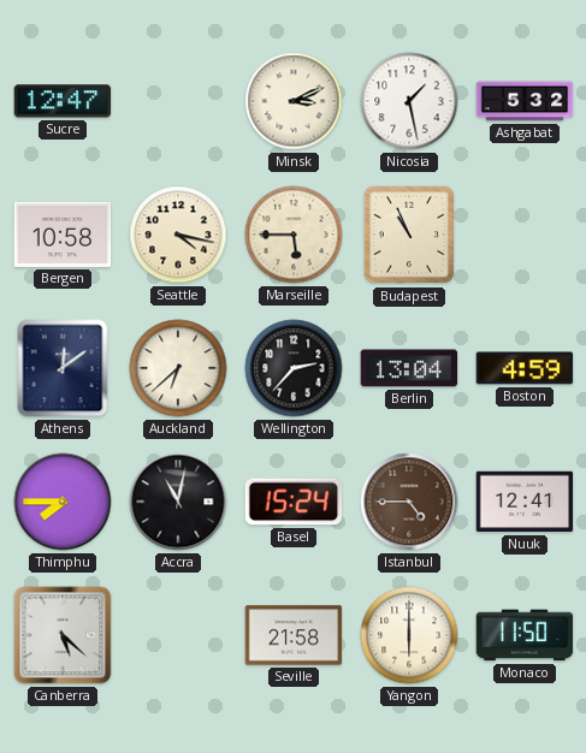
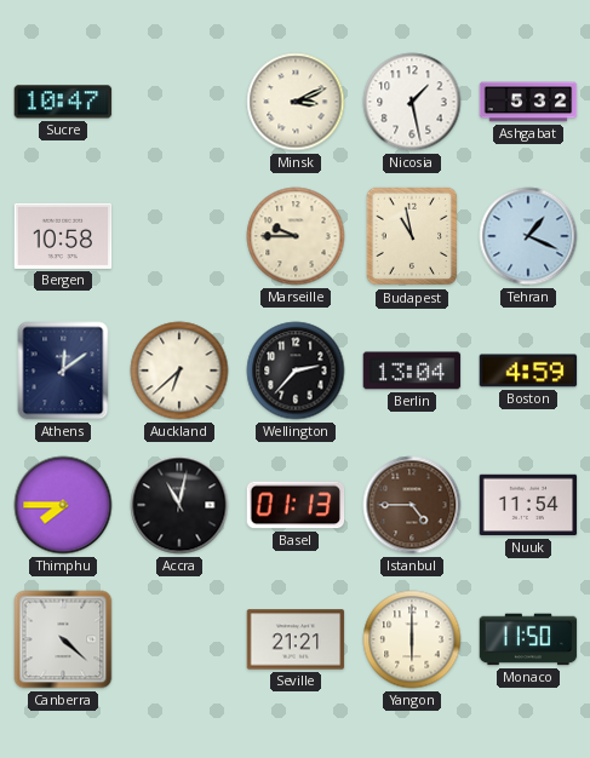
Sucre: 12:47 -> 10:47
Seattle: 4:17 -> none
Marseille: 5:45 -> 9:45
Budapest: 10:56 -> 10:58
Tehran: none -> 1:19
Basel: 15:24 -> 01:13
Nuuk: 12:41 -> 11:54
Canberra: 5:22 -> 4:22
Seville: 21:58 -> 21:21
